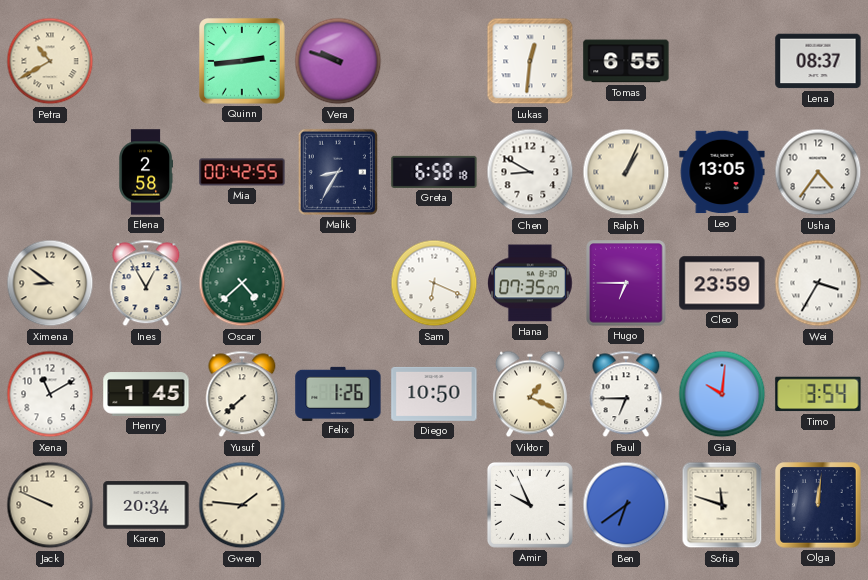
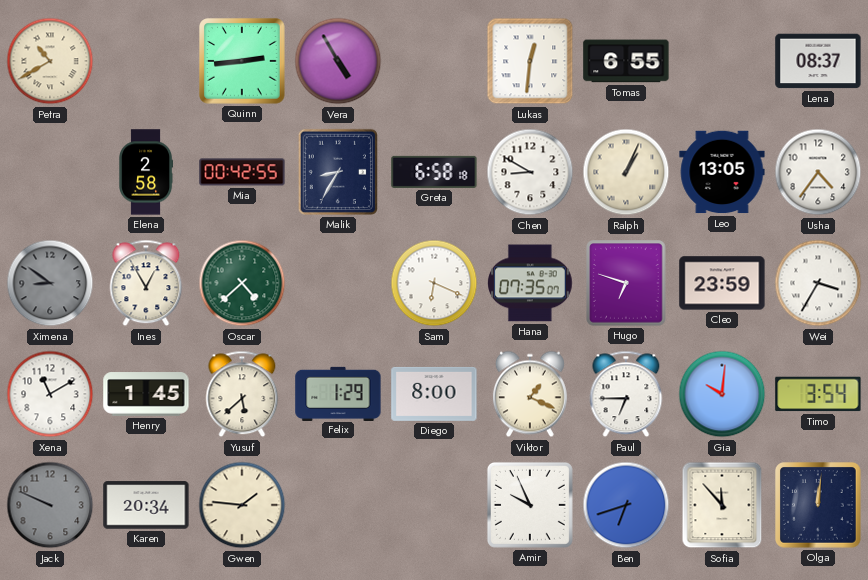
Vera: 9:48 -> 4:55
Ximena dial: cream -> grey
Hugo: 6:45 -> 6:48
Yusuf: 7:38 -> 5:38
Felix: 1:26 -> 1:29
Diego: 10:50 -> 8:00
Jack dial: cream -> grey
Ben: 6:39 -> 6:42
Sofia: 11:48 -> 11:53
